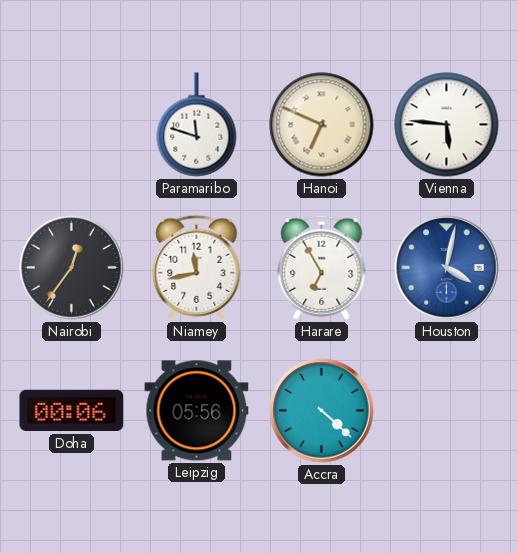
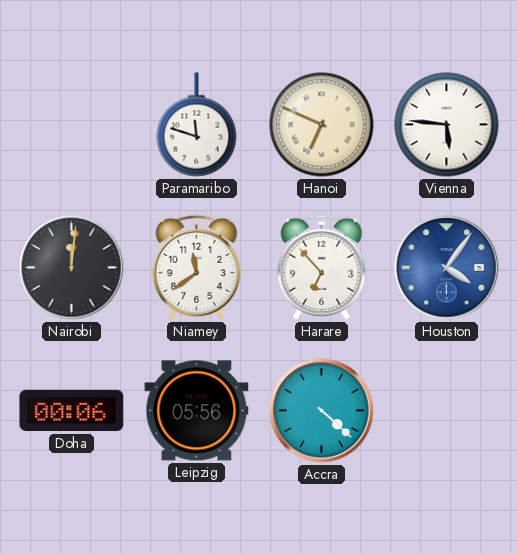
Nairobi: 12:36 -> 12:01
Niamey: 11:43 -> 11:39
Harare: 6:55 -> 6:53
Houston: 4:02 -> 4:06
